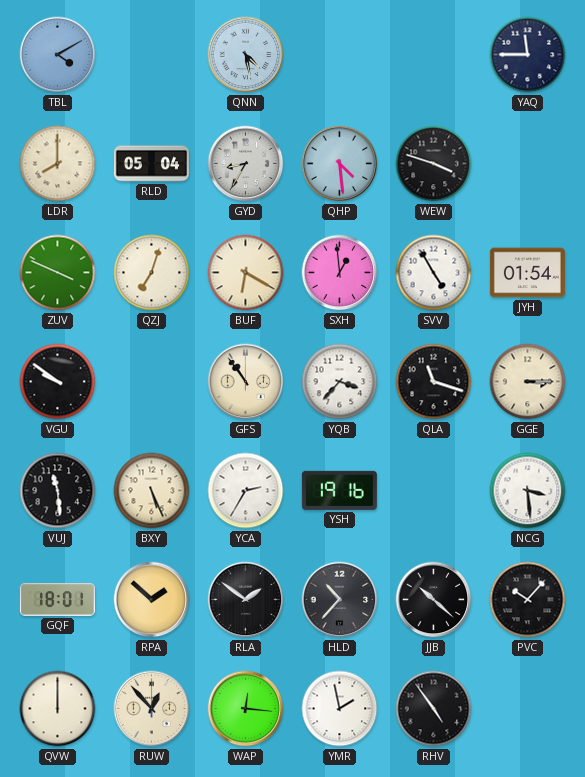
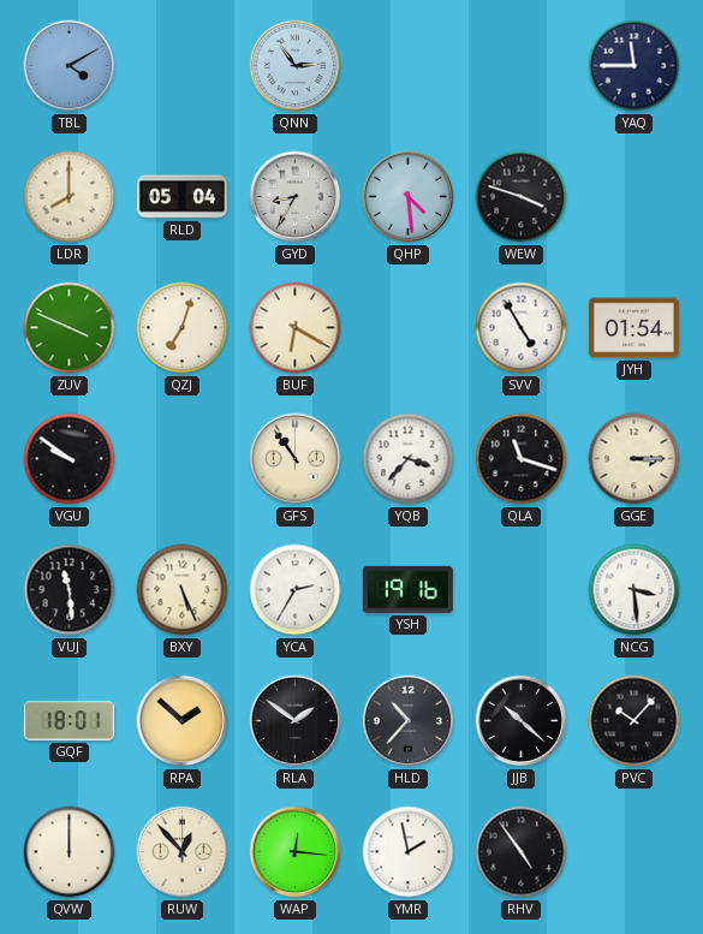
QNN: 4:28 -> 2:54
SXH: 12:59 -> none
